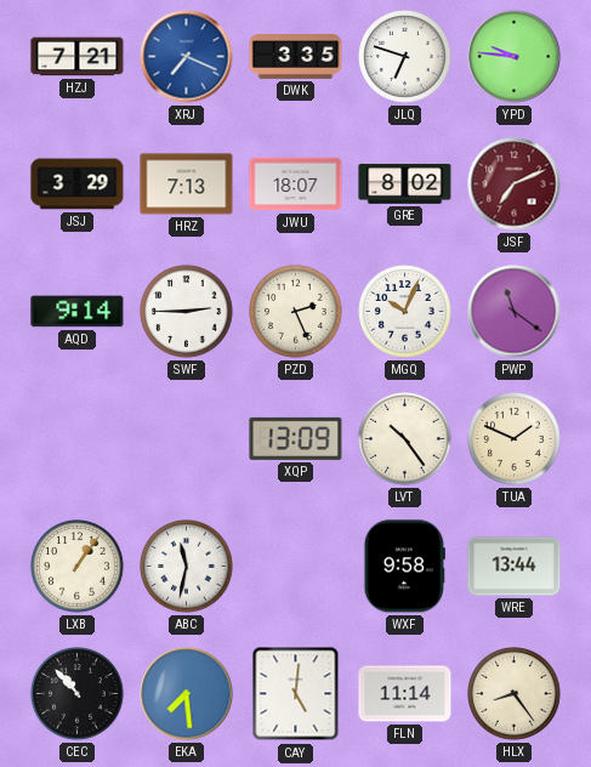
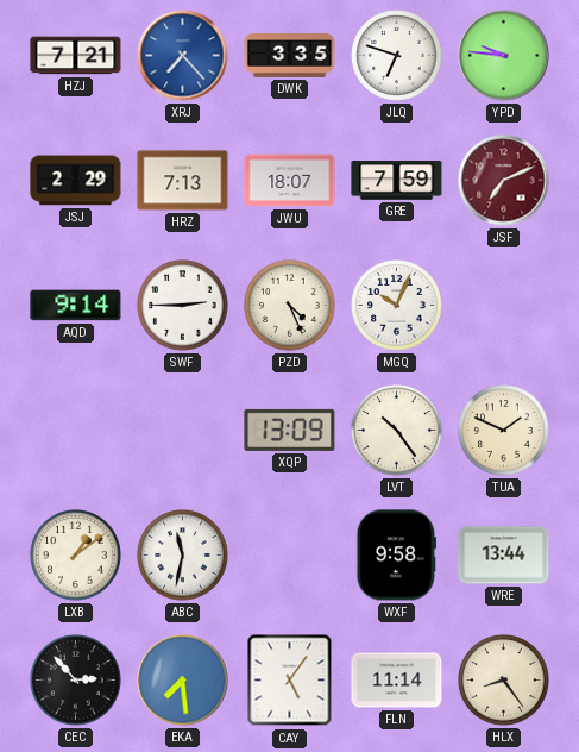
XRJ: 7:19 -> 7:23
JSJ: 3:29 -> 2:29
GRE: 8:02 -> 7:59
PZD: 2:26 -> 4:26
PWP: 11:21 -> none
LXB: 1:06 -> 1:09
CEC: 10:53 -> 2:53
CAY: 5:01 -> 5:06
